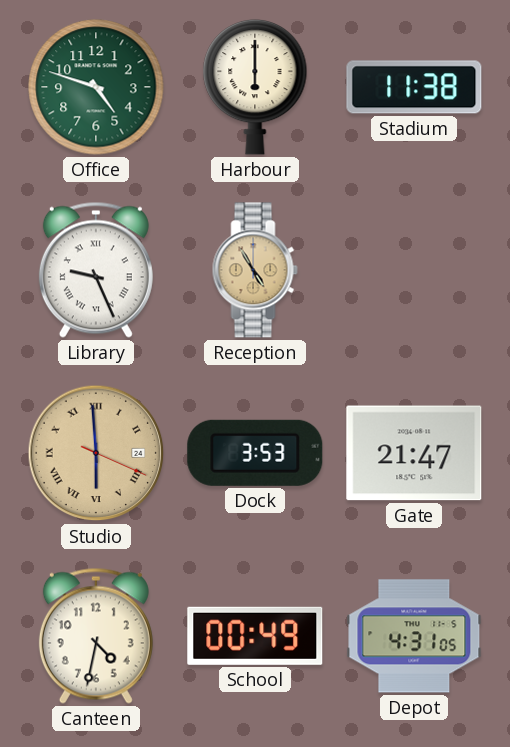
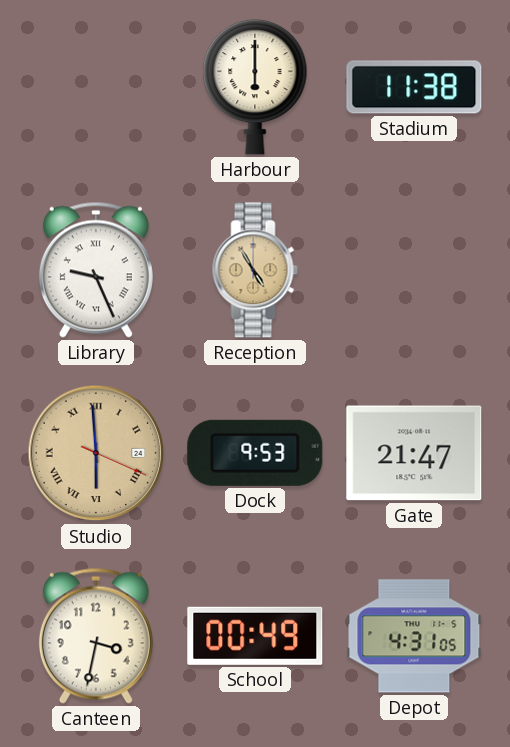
Office: 4:48 -> none
Dock: 3:53 -> 9:53
Canteen: 4:32 -> 3:32
